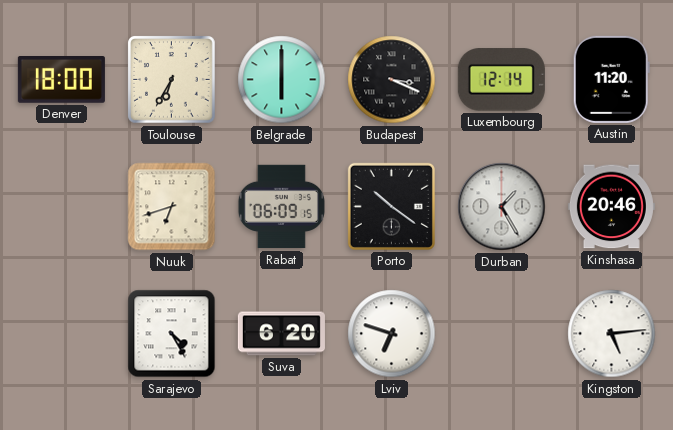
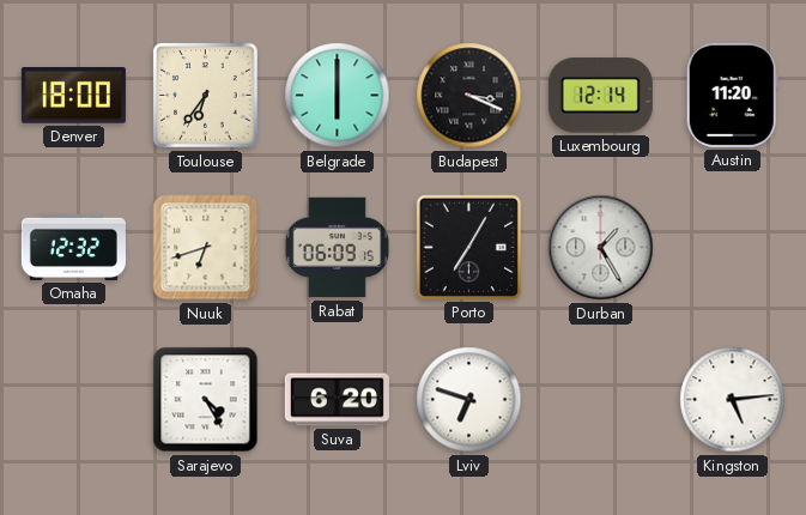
Toulouse: 6:35 -> 6:36
Omaha: none -> 12:32
Porto: 10:21 -> 7:05
Kinshasa: 20:46 -> none
